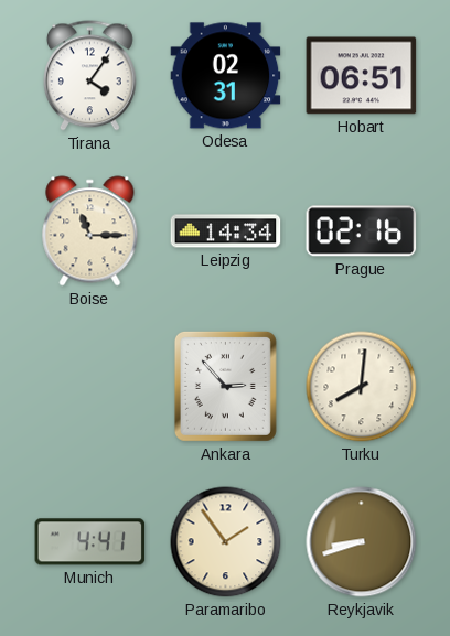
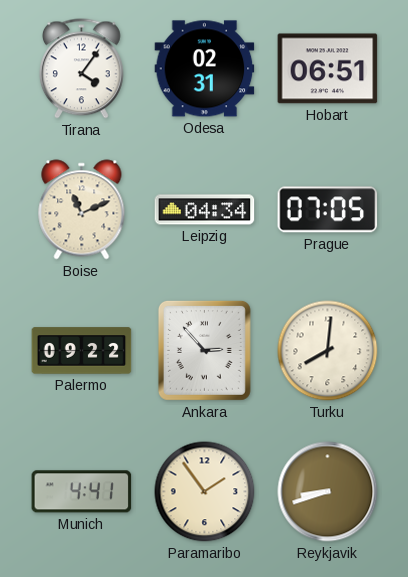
Boise: 11:15 -> 11:11
Leipzig: 14:34 -> 04:34
Prague: 02:16 -> 07:05
Palermo: none -> 09:22
